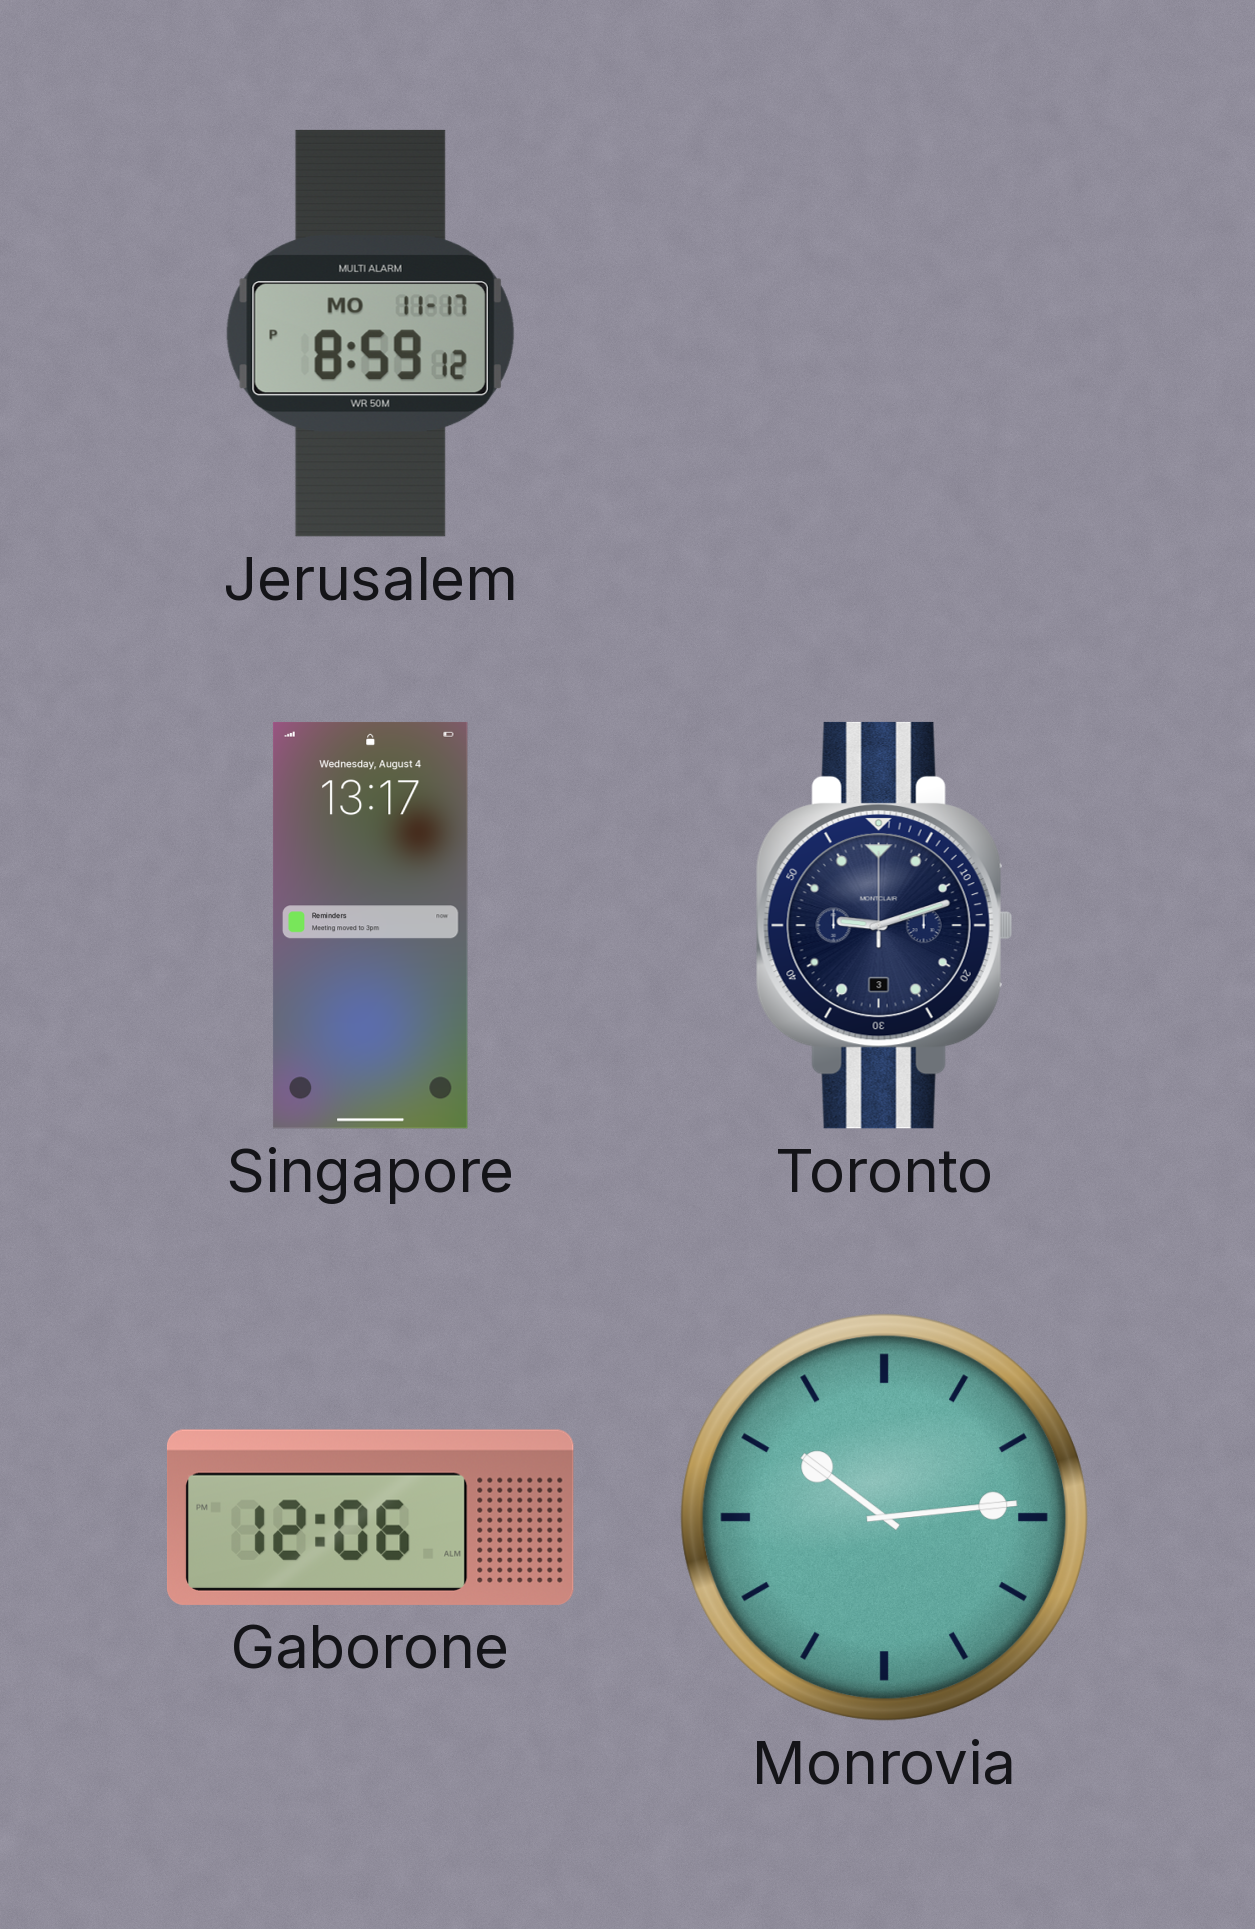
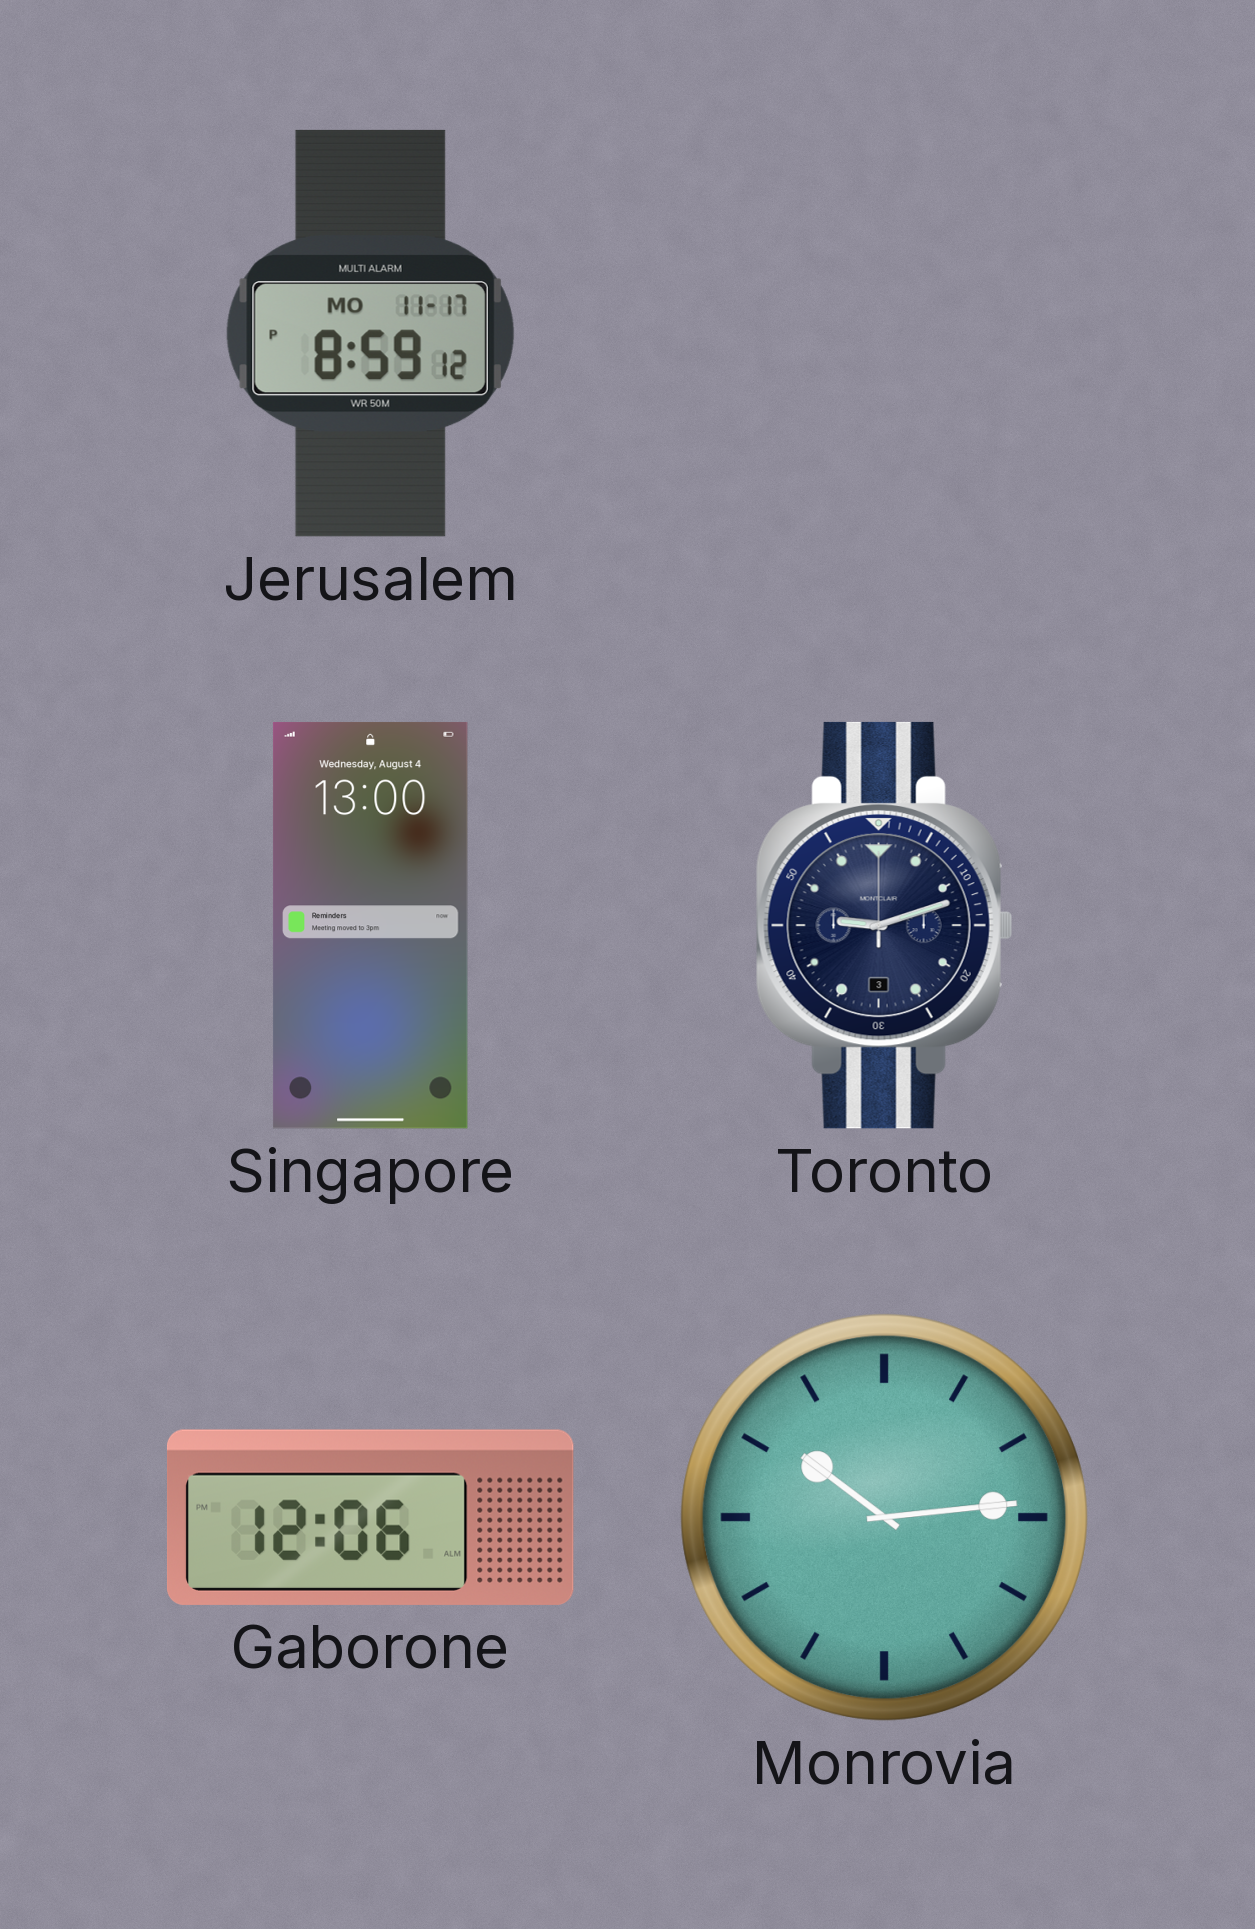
Singapore: 13:17 -> 13:00
